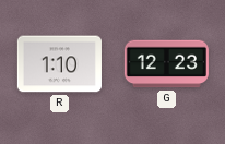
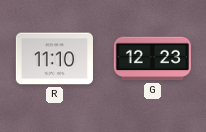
R: 1:10 -> 11:10
